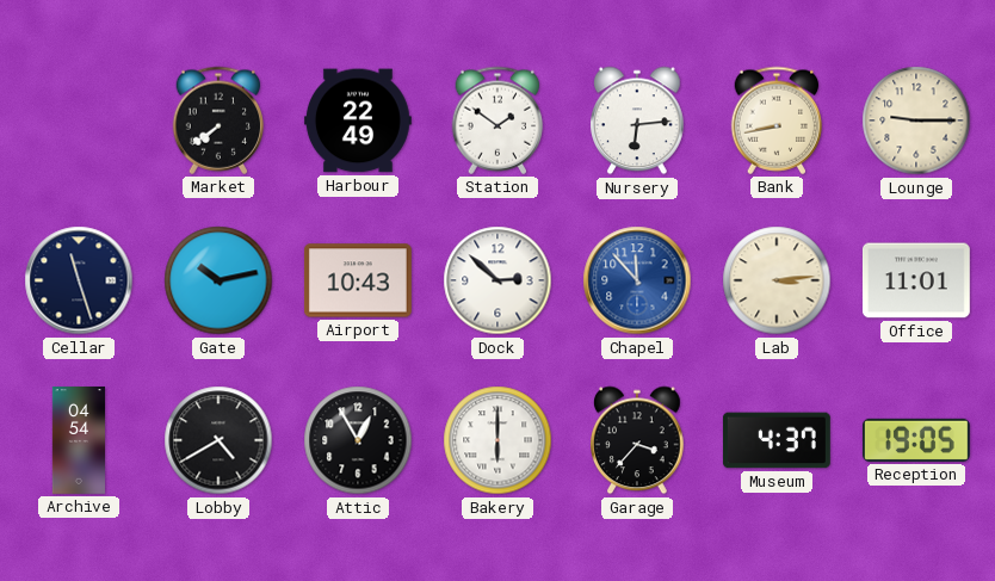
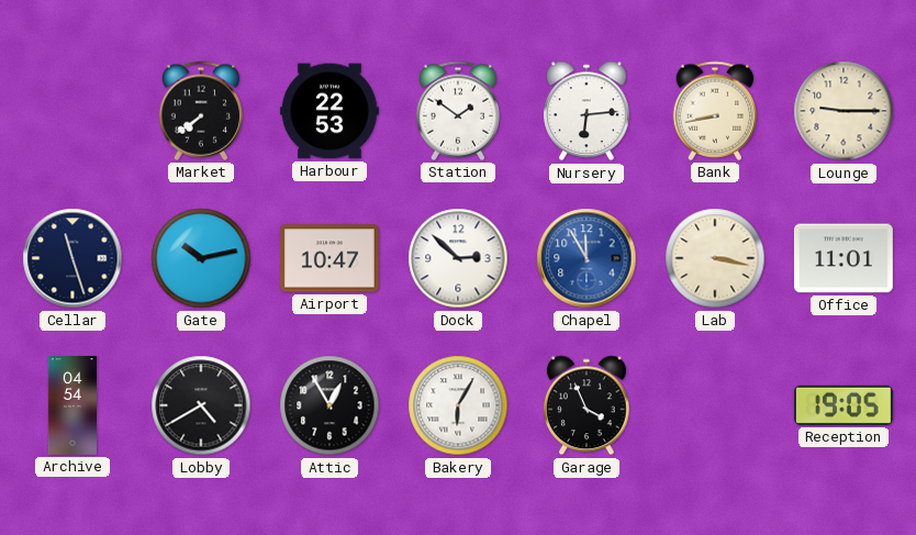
Harbour: 22:49 -> 22:53
Airport: 10:43 -> 10:47
Chapel: 11:53 -> 11:55
Lab: 3:14 -> 3:17
Bakery: 6:00 -> 6:05
Garage: 3:37 -> 3:56
Museum: 4:37 -> none
